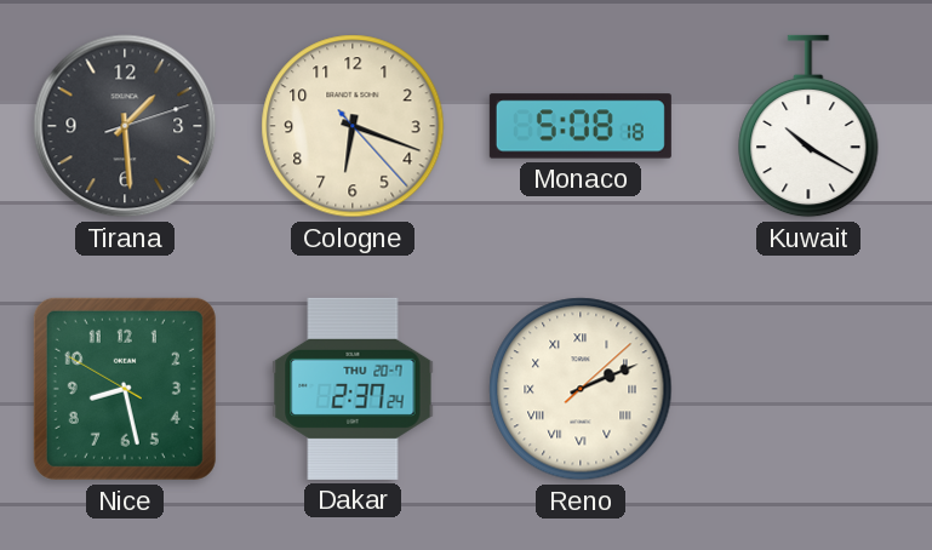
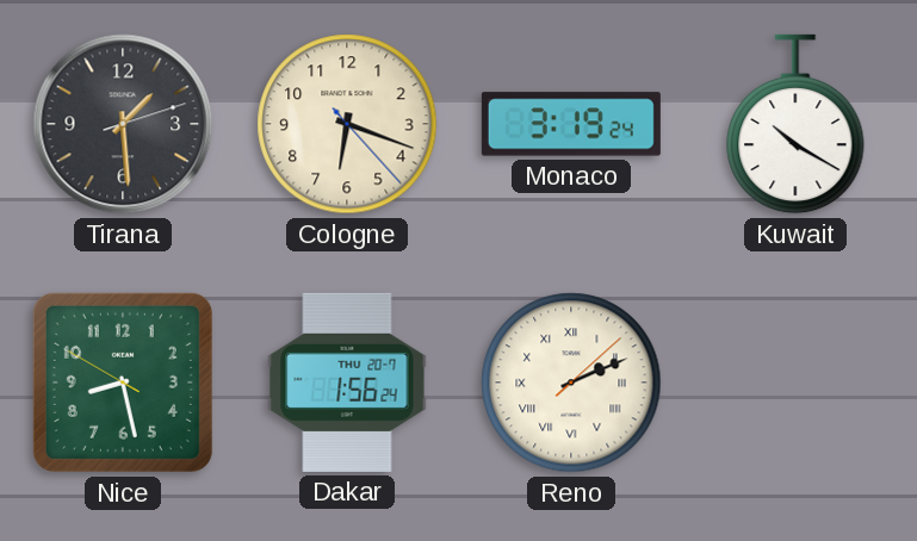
Monaco: 5:08 -> 3:19
Dakar: 2:37 -> 1:56
